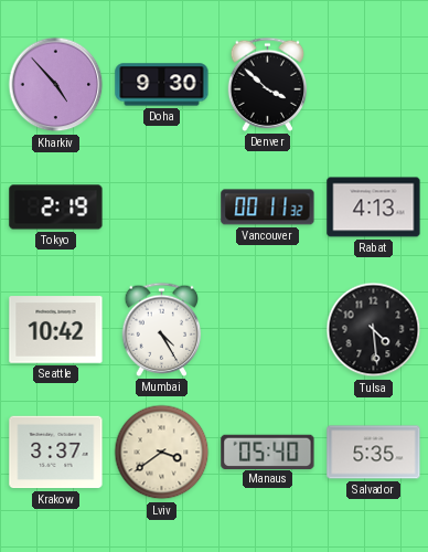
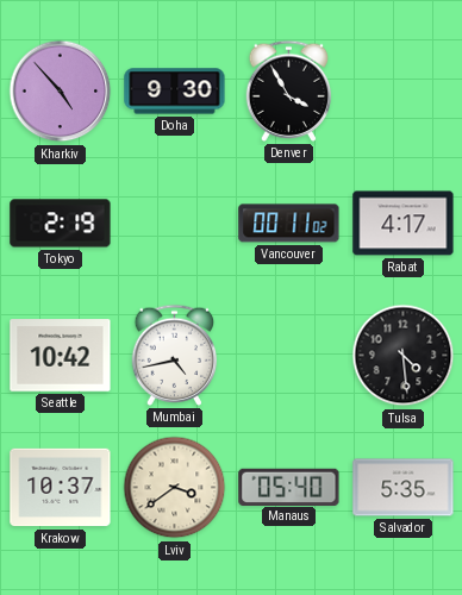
Denver: 3:52 -> 3:55
Vancouver: 00:11:32 -> 00:11:02
Rabat: 4:13 -> 4:17
Mumbai: 4:25 -> 4:43
Krakow: 3:37 -> 10:37
